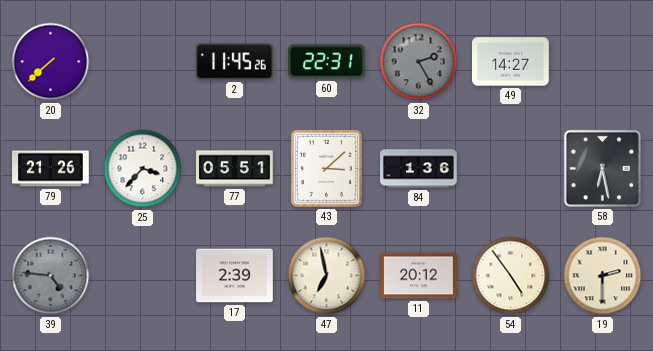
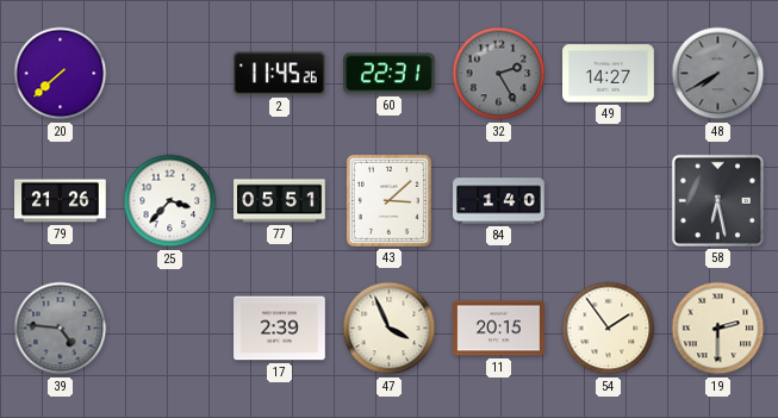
48: none -> 7:40
84: 1:36 -> 1:40
47: 6:58 -> 3:56
11: 20:12 -> 20:15
54: 4:54 -> 1:54
